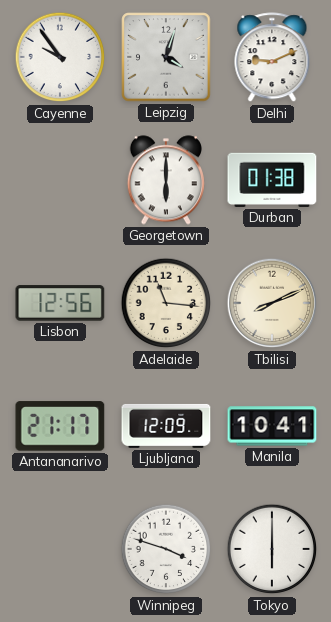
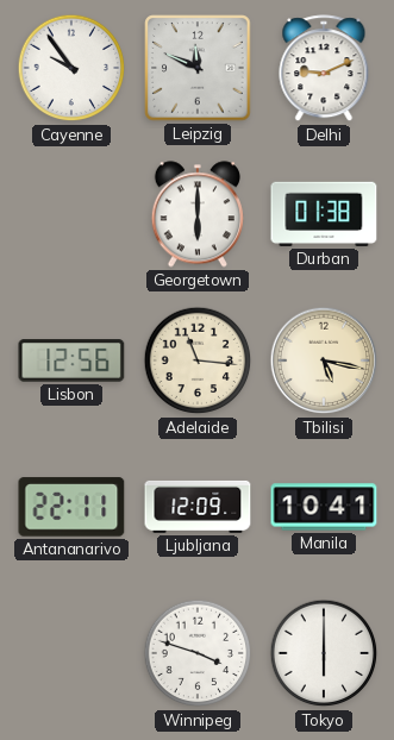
Leipzig: 4:03 -> 11:49
Tbilisi: 8:11 -> 5:17
Antananarivo: 21:17 -> 22:11
